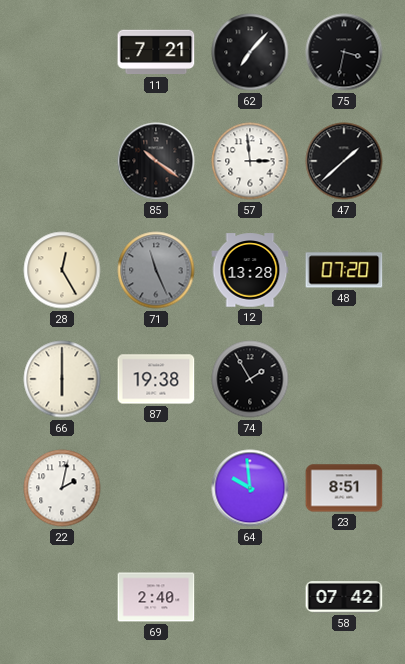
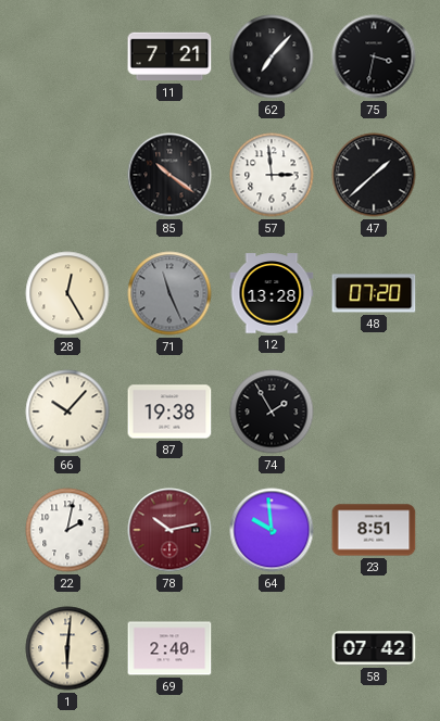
66: 6:00 -> 10:07
78: none -> 10:13
1: none -> 6:01
